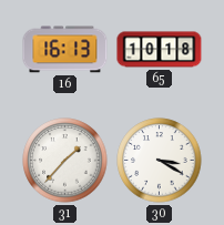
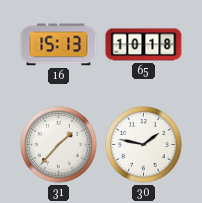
16: 16:13 -> 15:13
30: 3:20 -> 1:47
